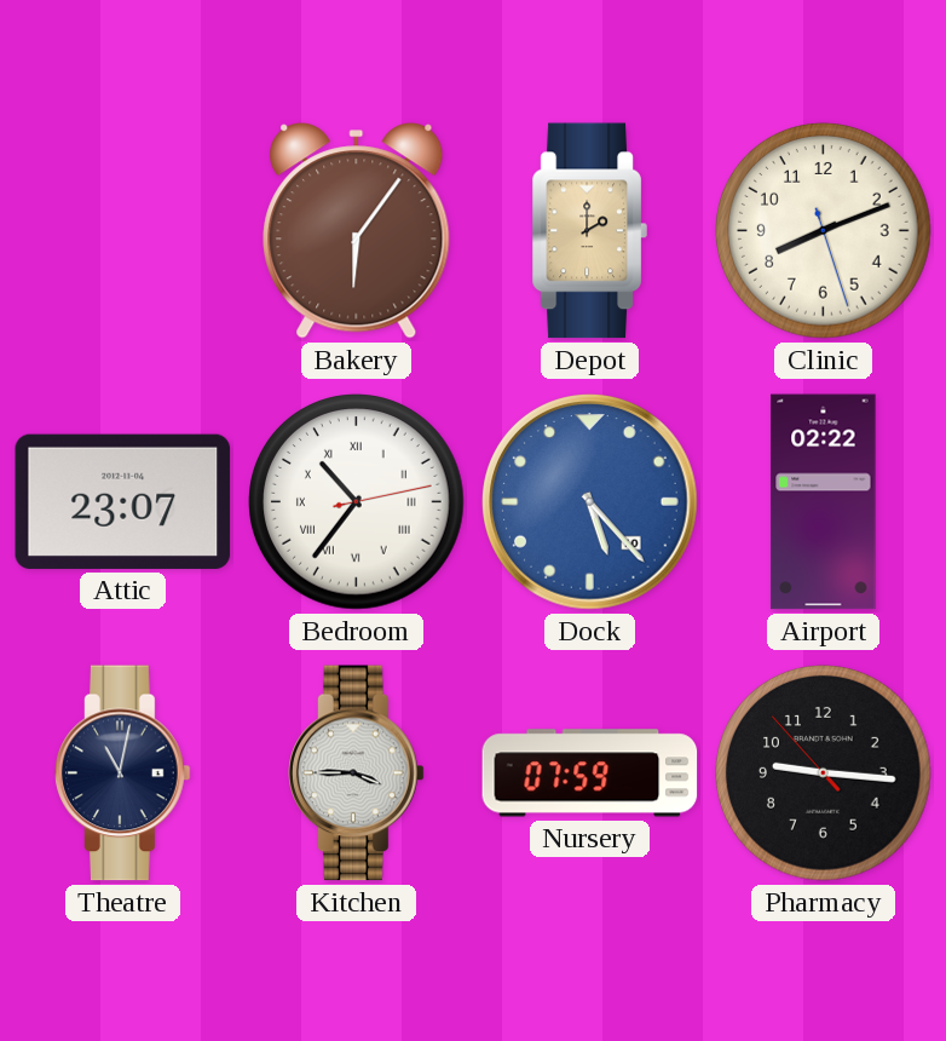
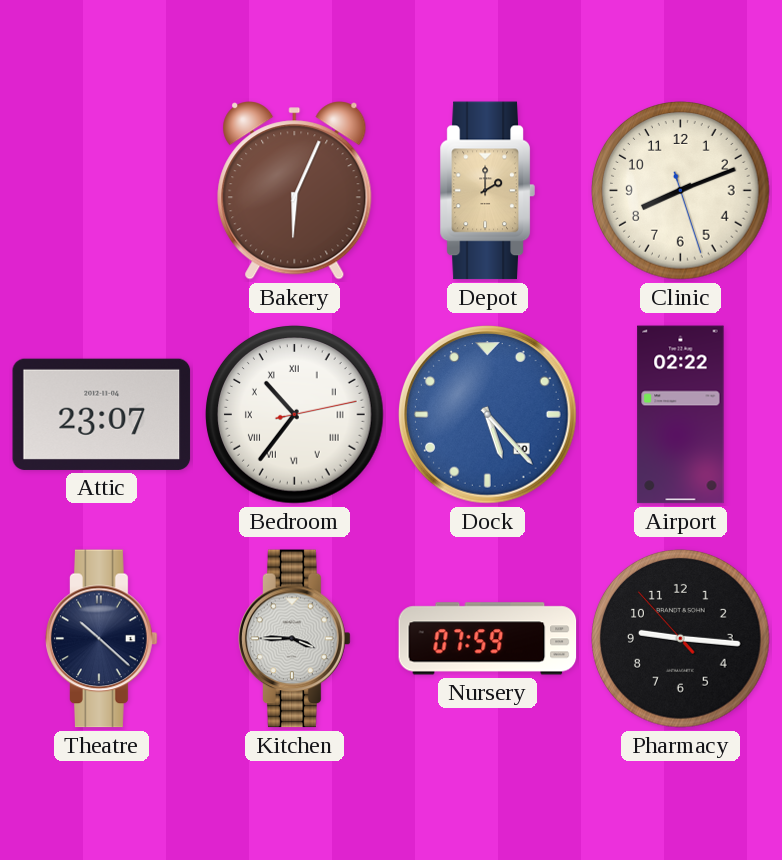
Bakery: 6:06 -> 6:04
Theatre: 11:02 -> 10:22
